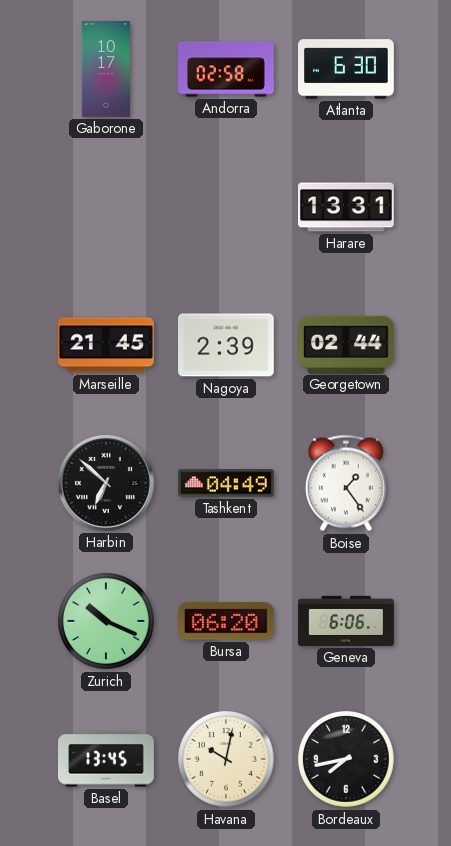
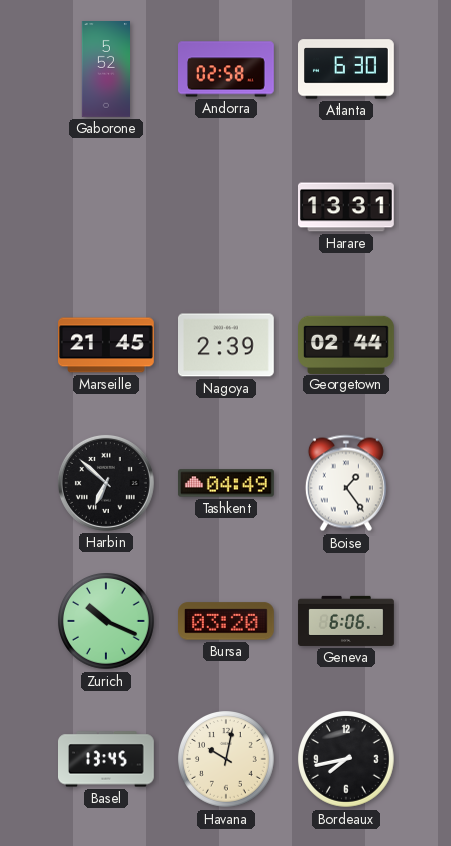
Gaborone: 10:17 -> 5:52
Bursa: 06:20 -> 03:20
